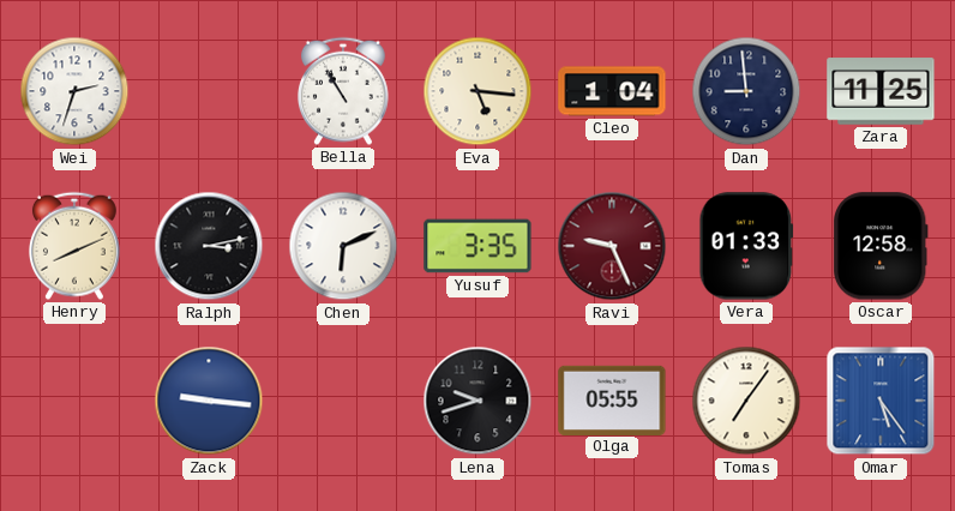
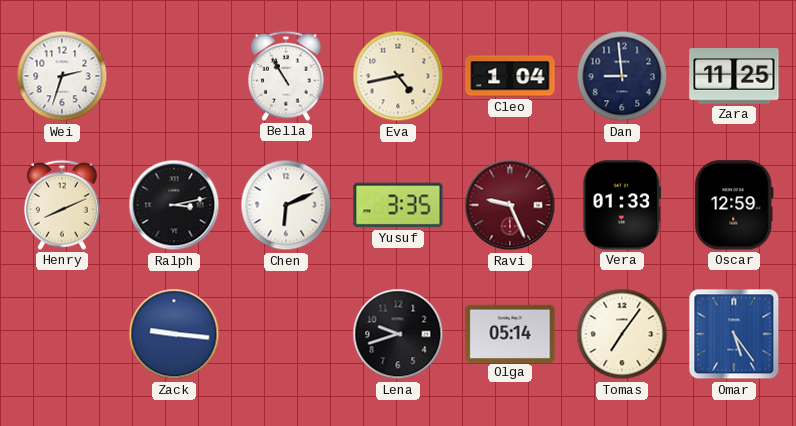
Eva: 5:16 -> 4:43
Oscar: 12:58 -> 12:59
Olga: 05:55 -> 05:14
